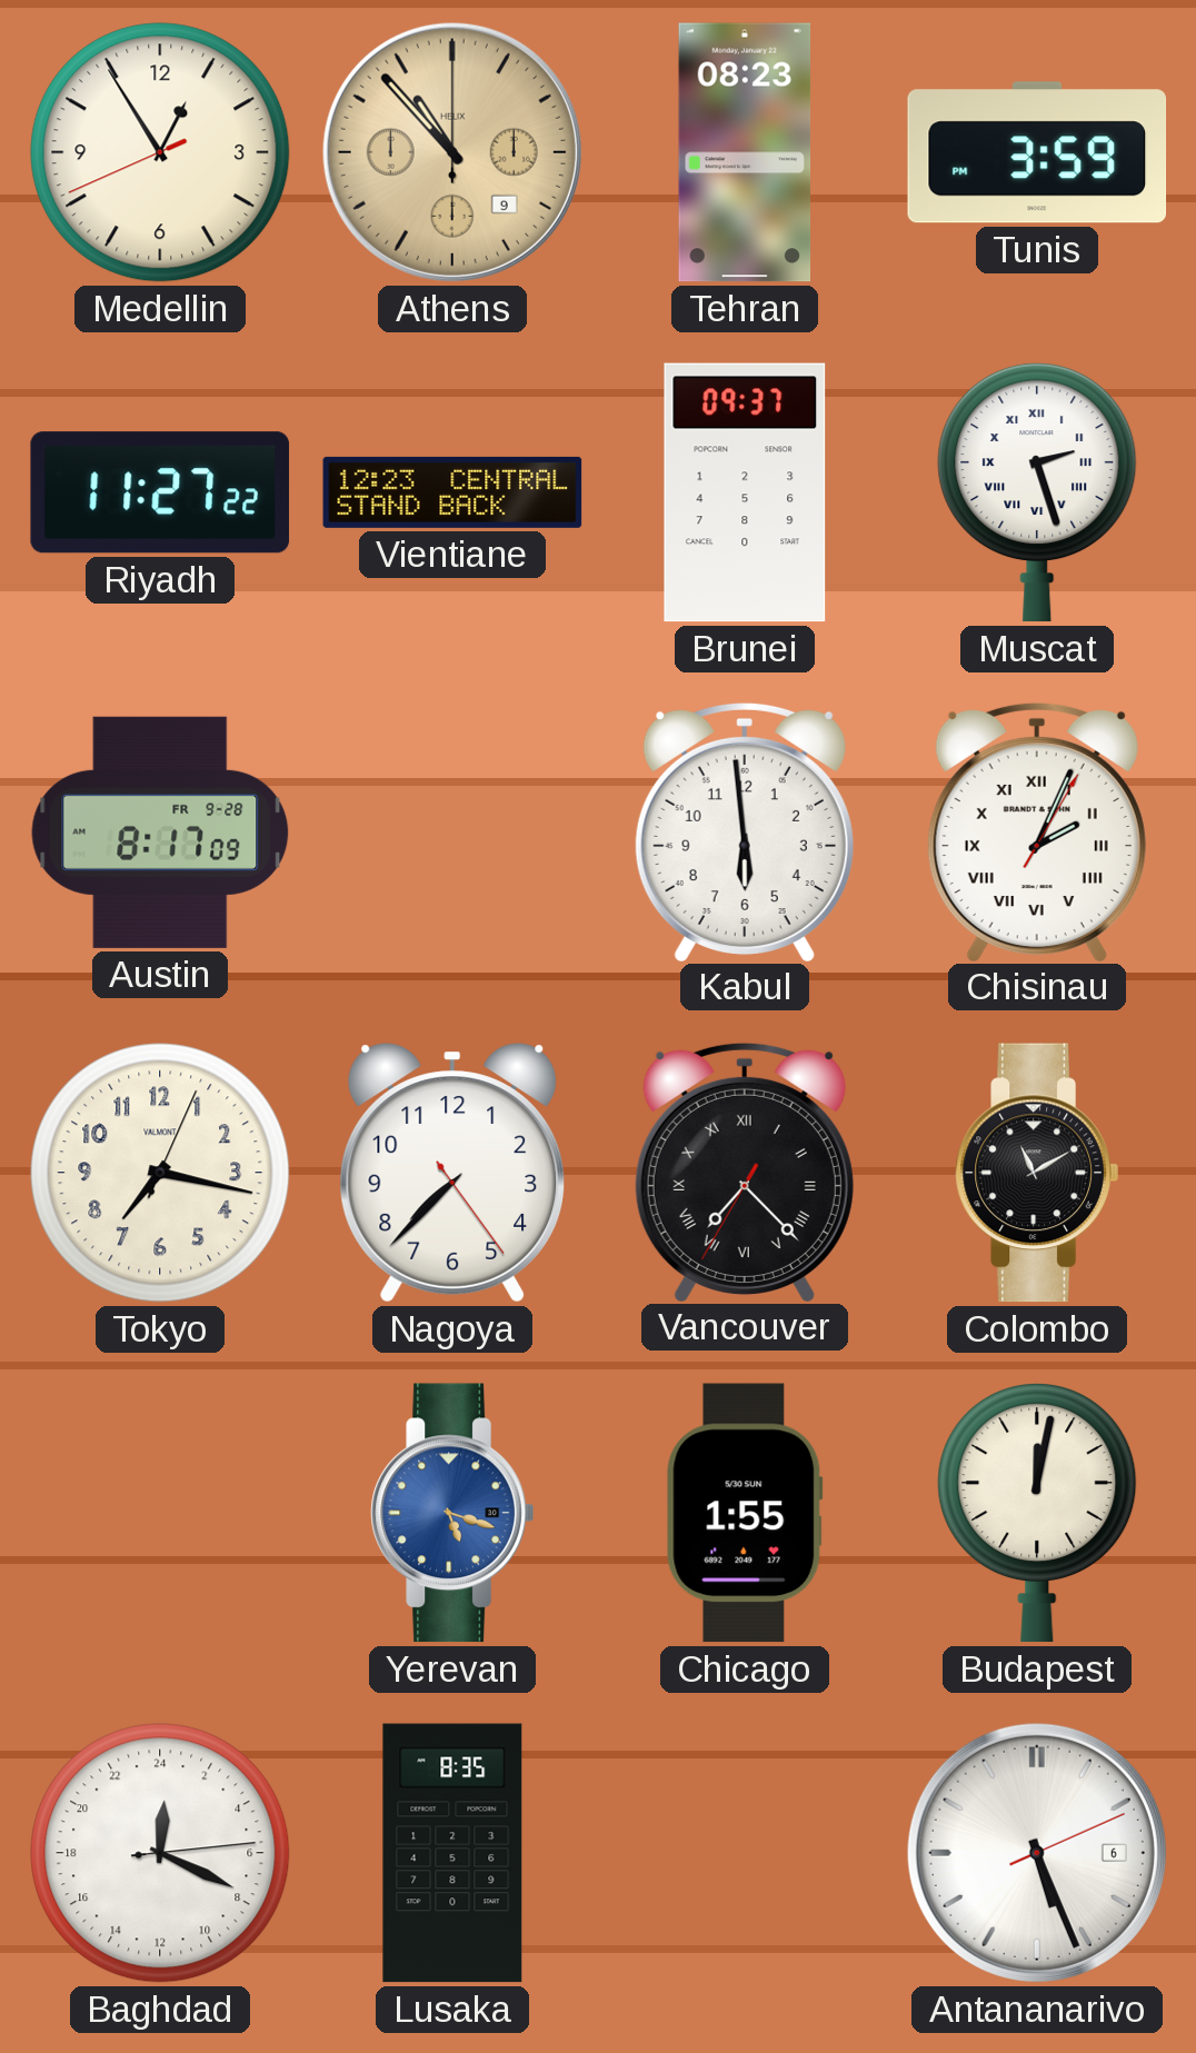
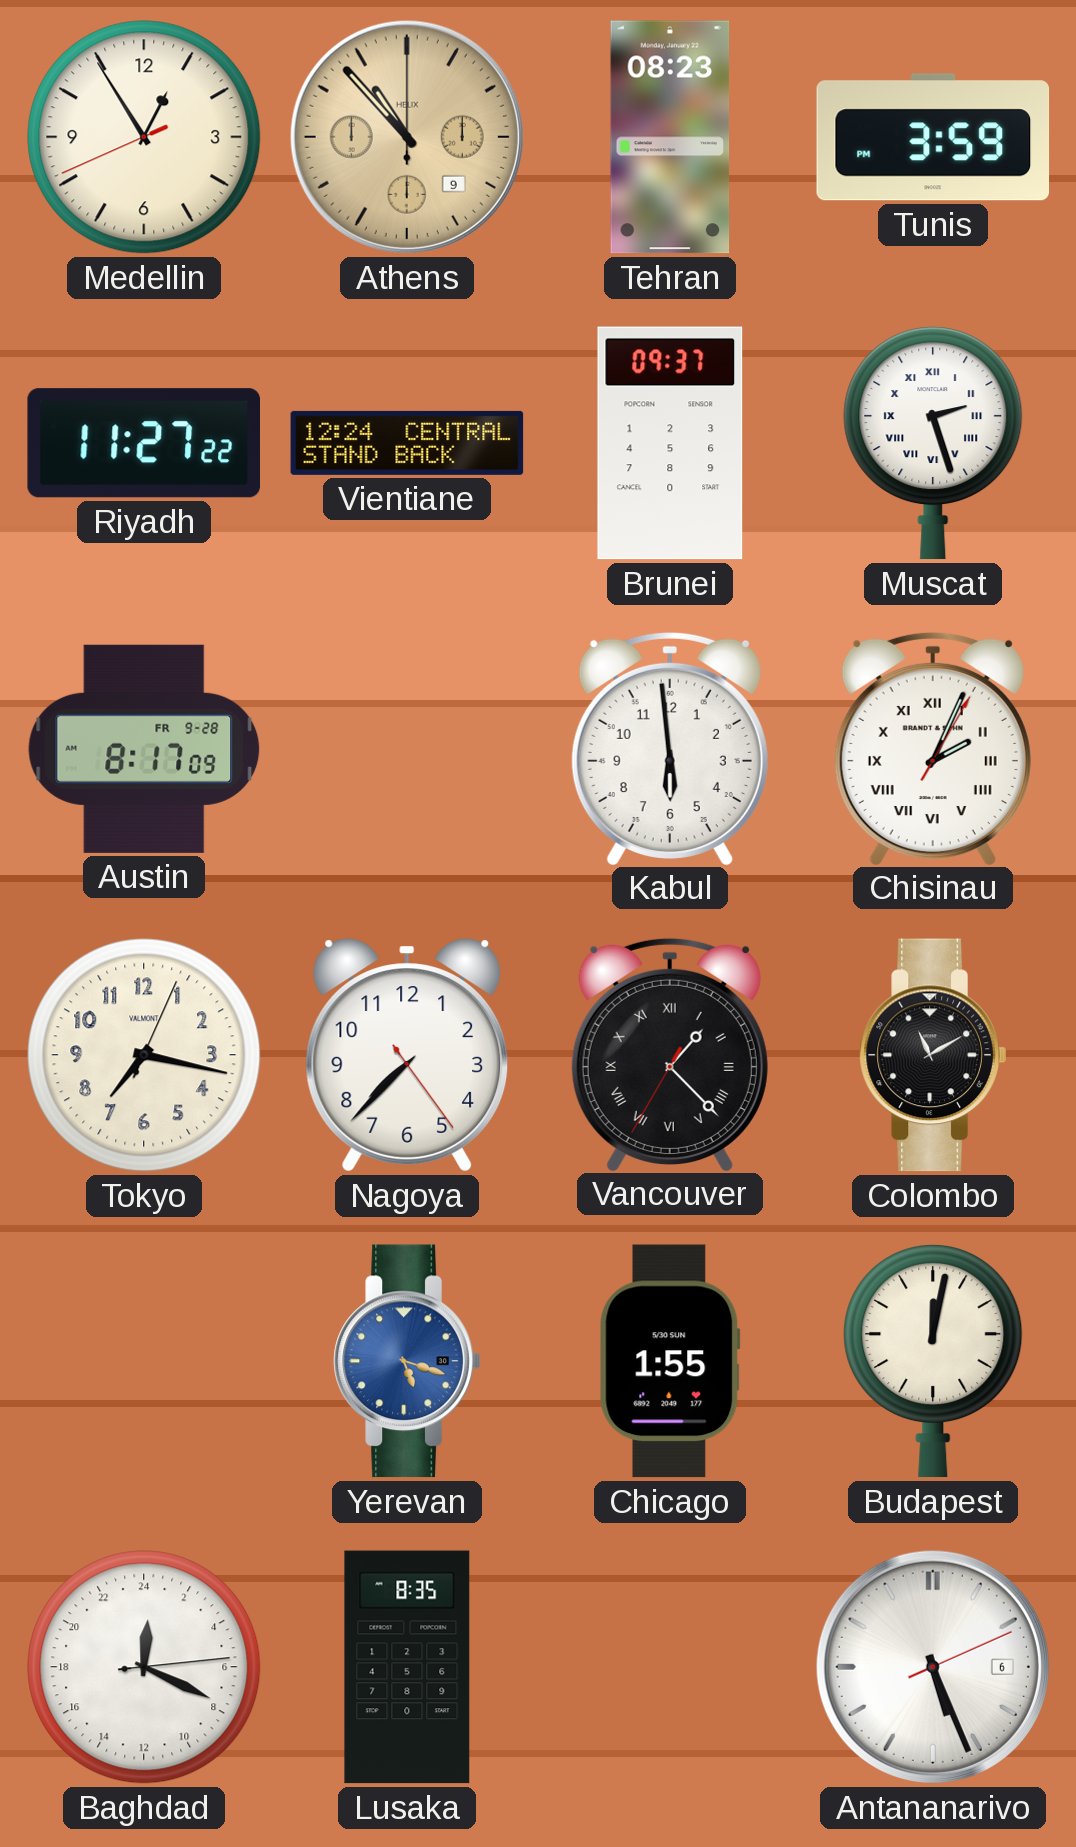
Vientiane: 12:23 -> 12:24
Vancouver: 7:22 -> 1:22
